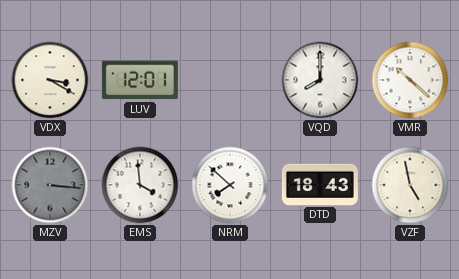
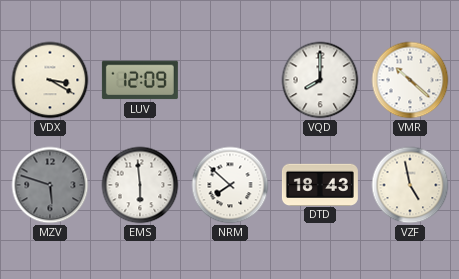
LUV: 12:01 -> 12:09
MZV: 3:16 -> 5:48
EMS: 3:59 -> 5:59
